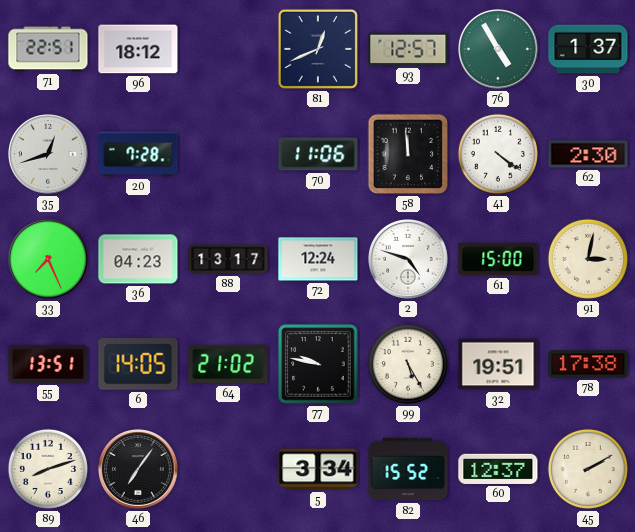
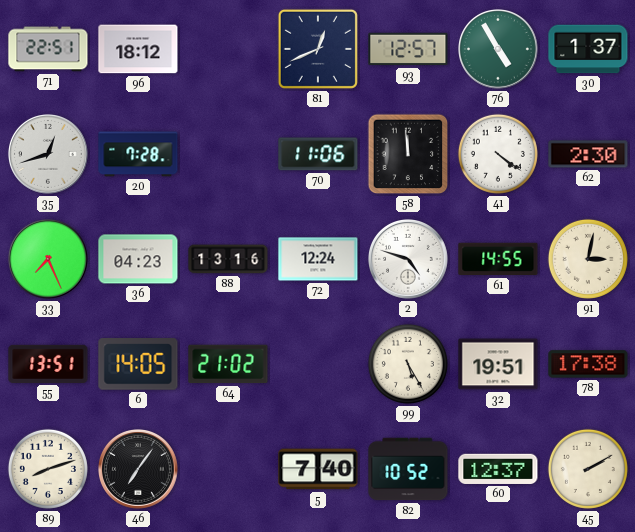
88: 13:17 -> 13:16
61: 15:00 -> 14:55
77: 9:47 -> none
5: 3:34 -> 7:40
82: 15:52 -> 10:52
